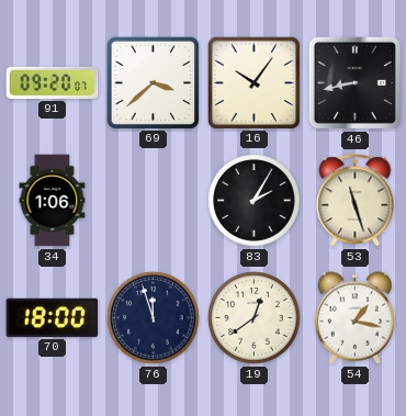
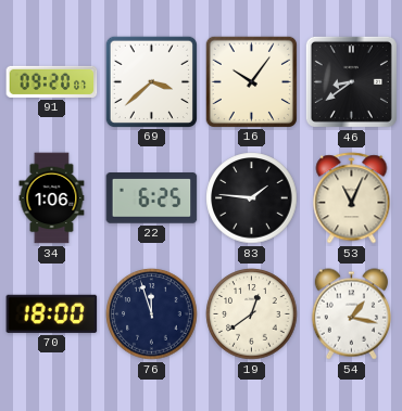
46: 8:43 -> 8:39
22: none -> 6:25
83: 2:05 -> 1:46
53: 11:27 -> 11:04
